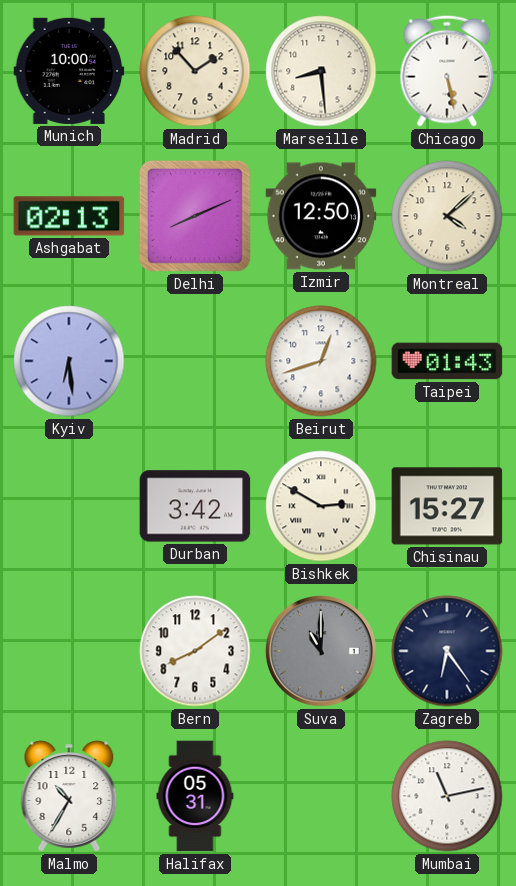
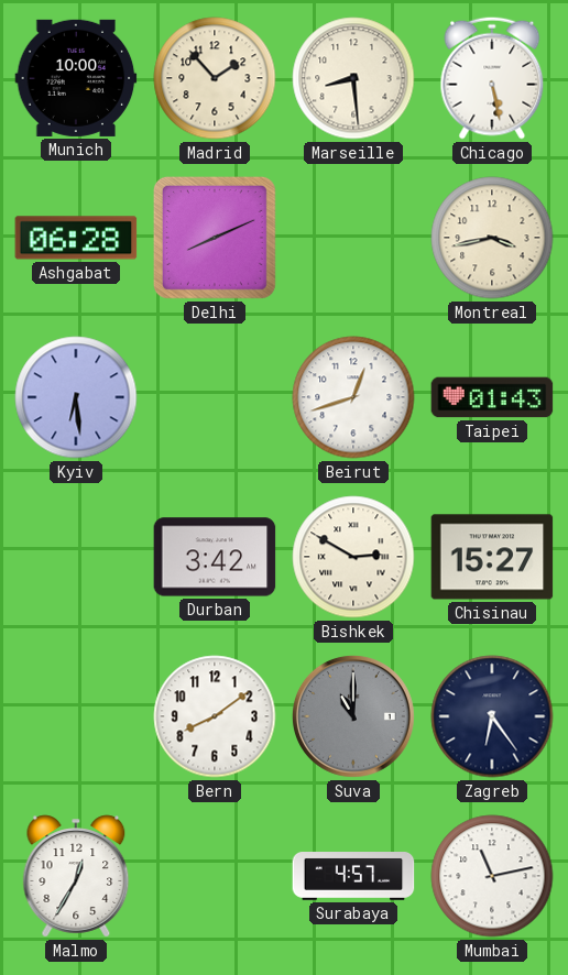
Ashgabat: 02:13 -> 06:28
Izmir: 12:50 -> none
Montreal: 4:08 -> 3:43
Malmo: 10:35 -> 12:35
Halifax: 05:31 -> none
Surabaya: none -> 4:57
